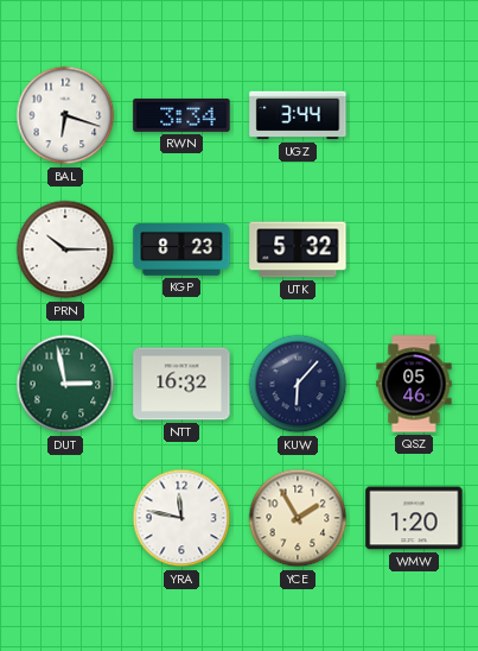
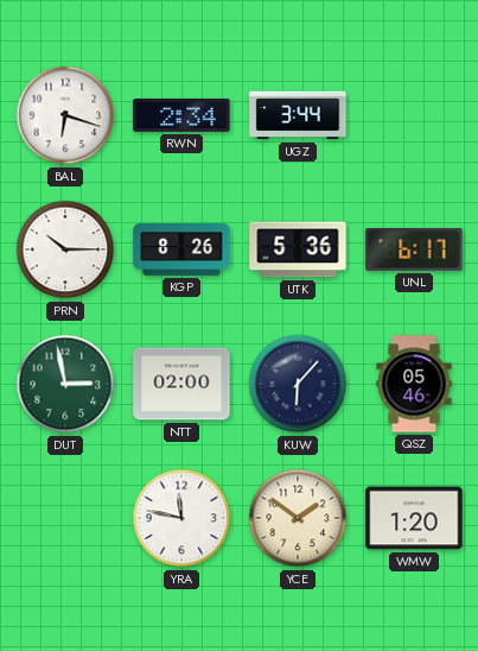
RWN: 3:34 -> 2:34
KGP: 8:23 -> 8:26
UTK: 5:32 -> 5:36
UNL: none -> 6:17
NTT: 16:32 -> 02:00
YCE: 1:55 -> 1:51
